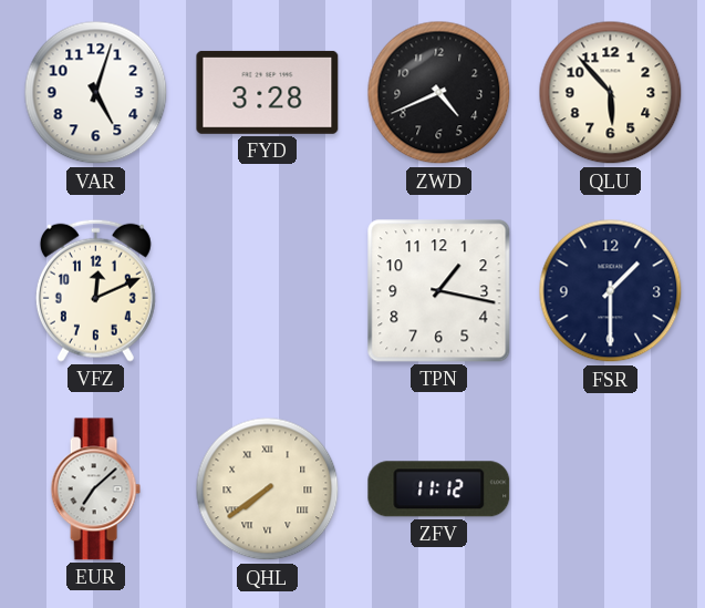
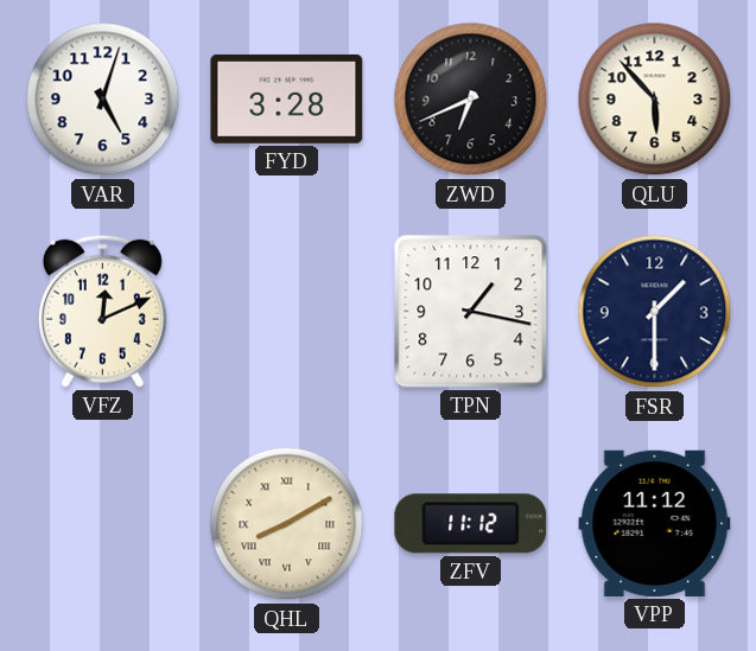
ZWD: 4:41 -> 6:41
EUR: 7:08 -> none
QHL: 7:39 -> 8:10
VPP: none -> 11:12
